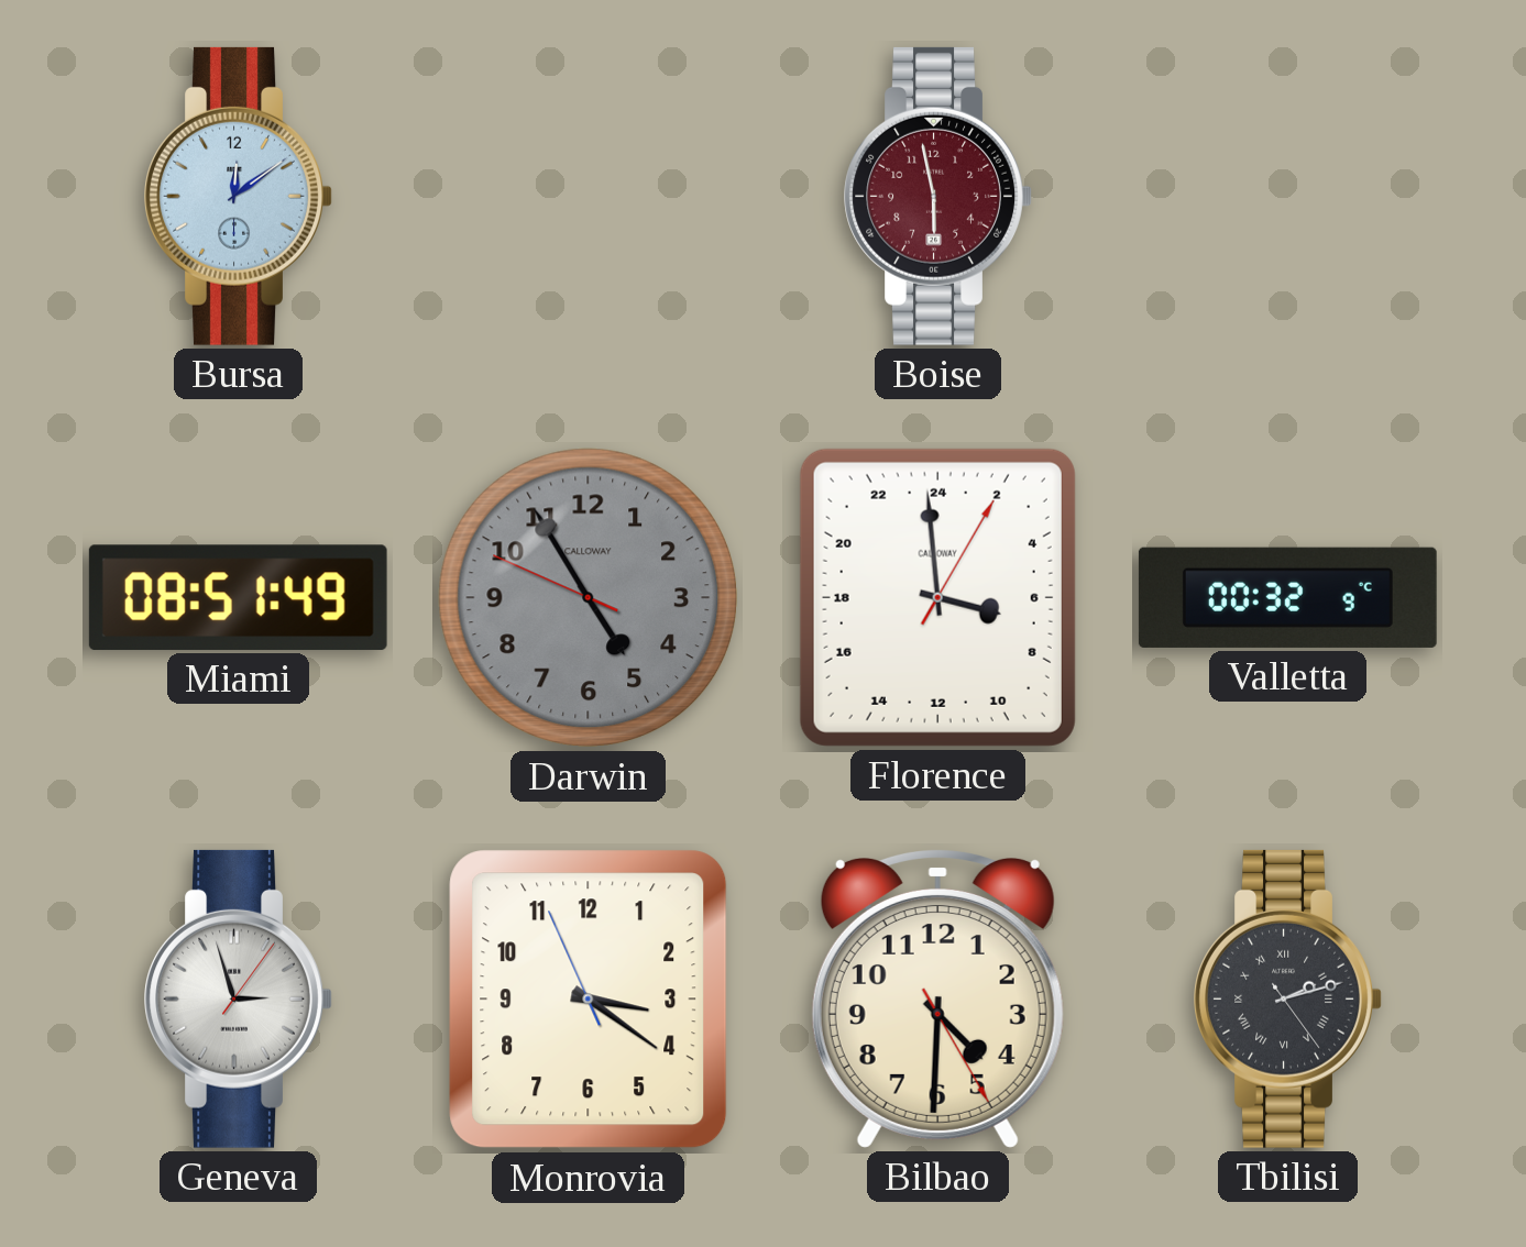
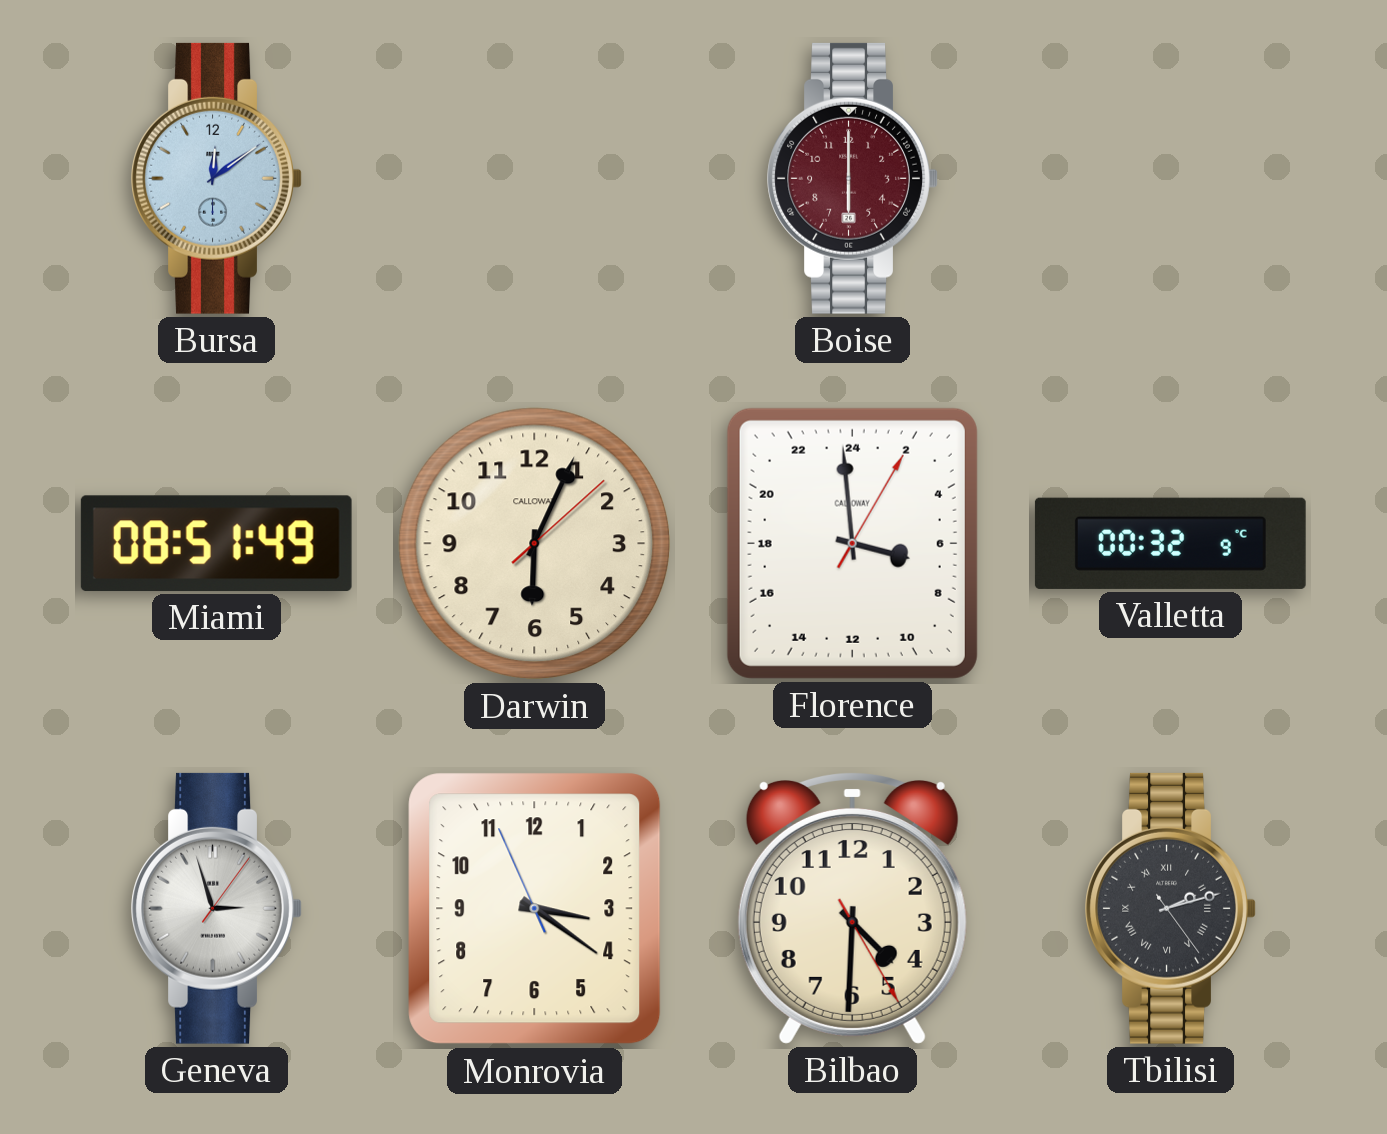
Boise: 5:58 -> 6:00
Darwin: 4:54 -> 6:04
Darwin dial: grey -> cream
